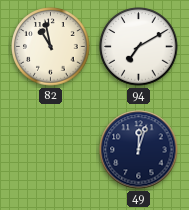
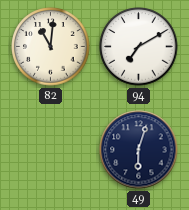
82: 10:58 -> 11:01
49: 12:03 -> 6:03
